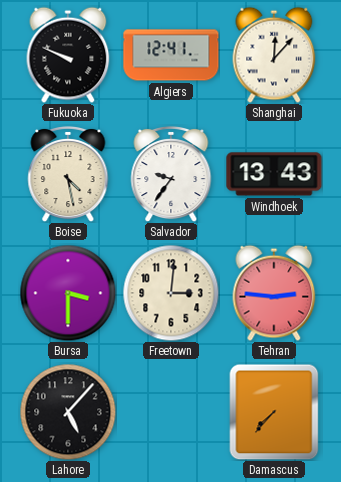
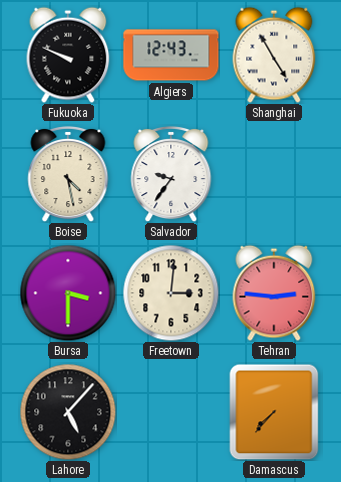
Algiers: 12:41 -> 12:43
Shanghai: 12:07 -> 4:55
Windhoek: 13:43 -> none
